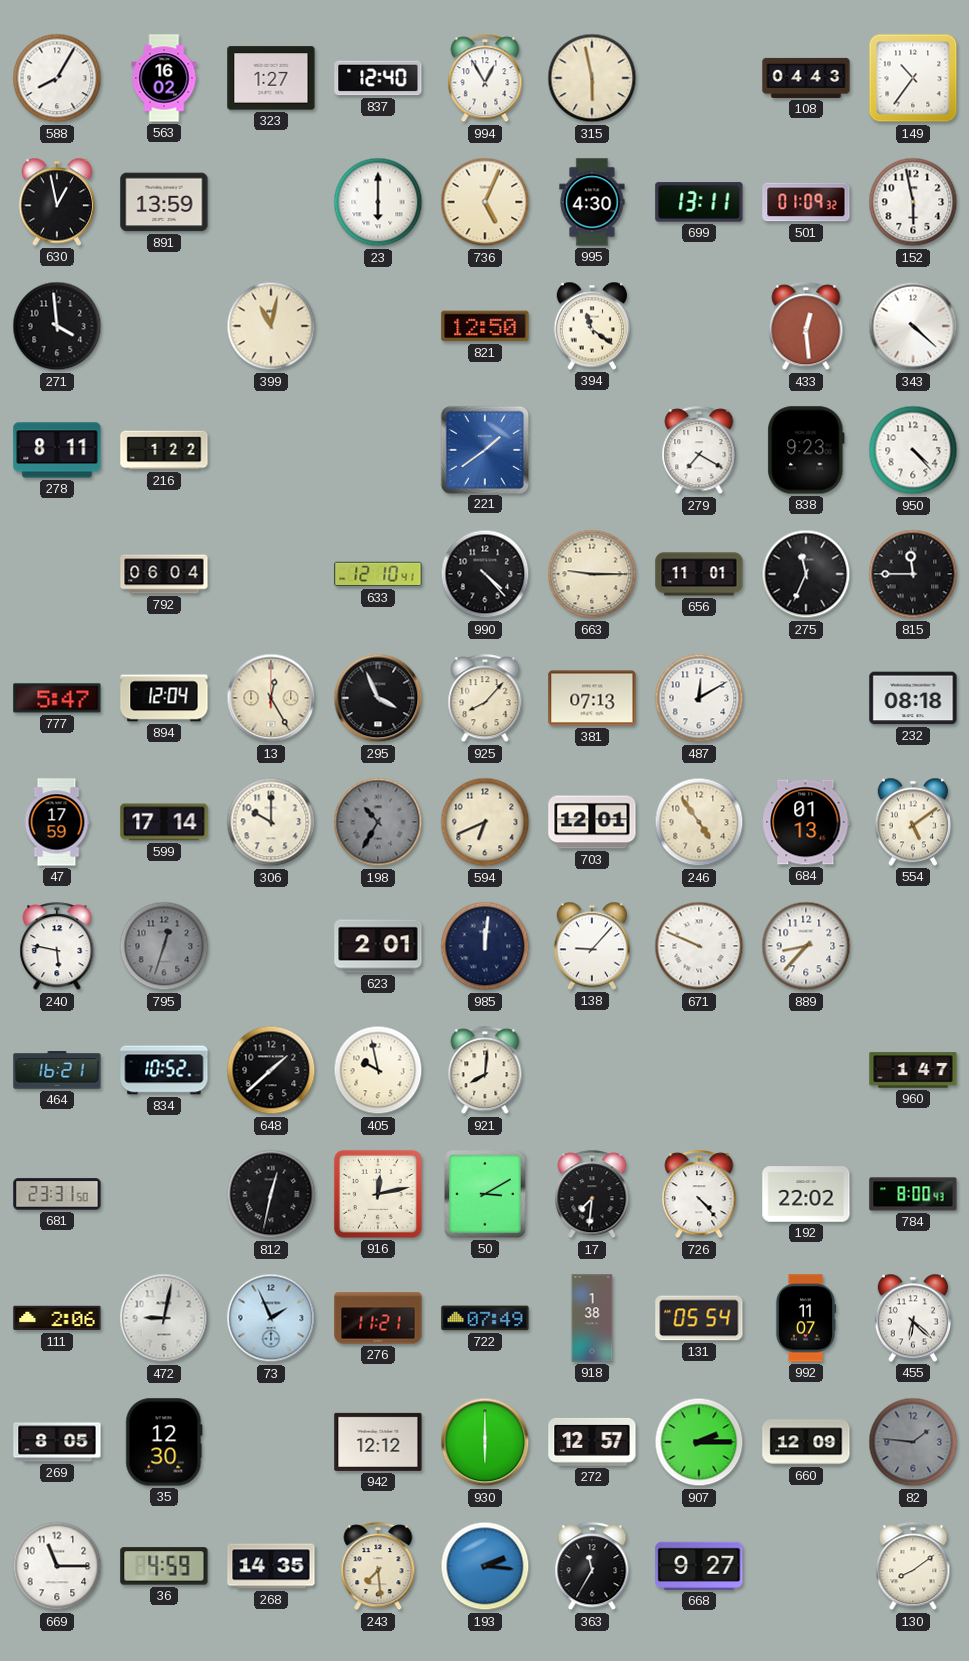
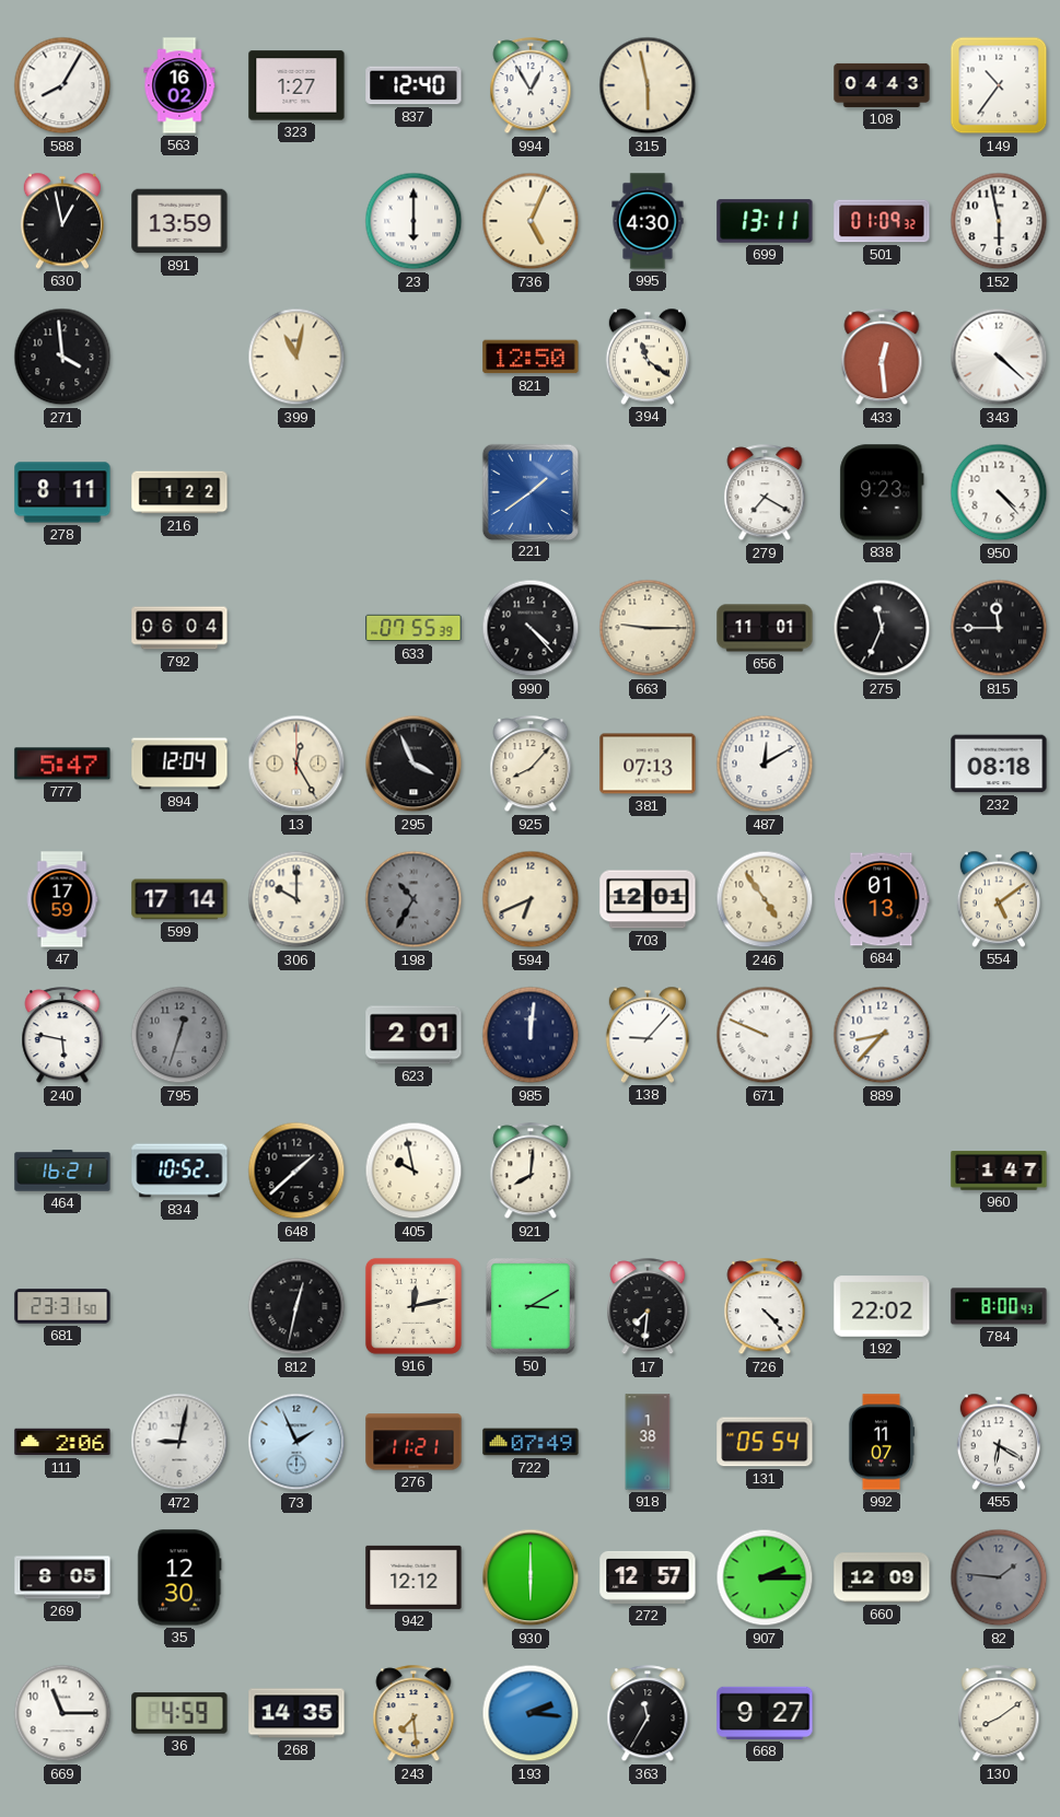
633: 12:10 -> 07:55
455: 6:22 -> 6:20
